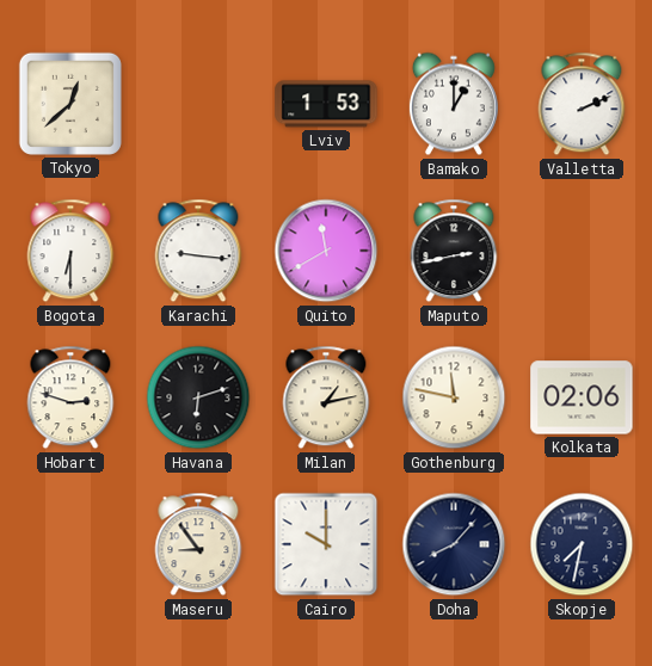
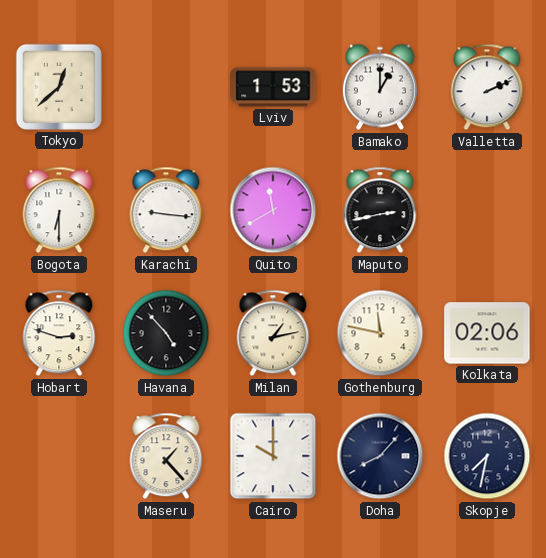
Havana: 6:12 -> 4:53
Maseru: 8:54 -> 1:23
